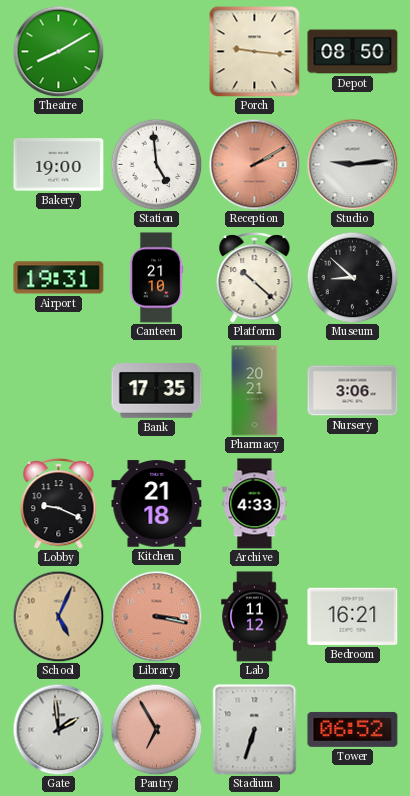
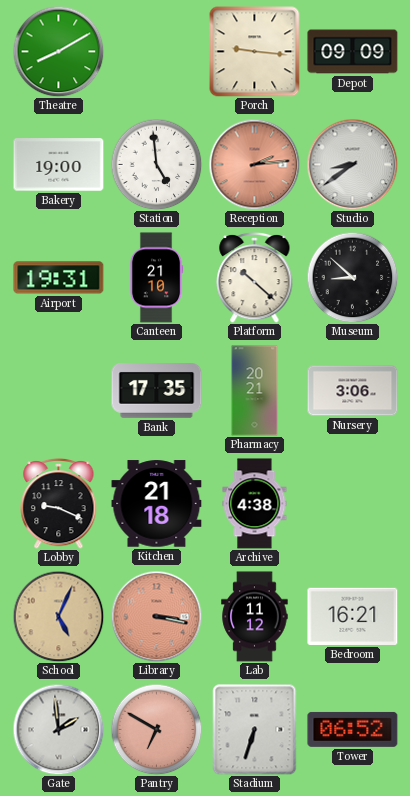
Depot: 08:50 -> 09:09
Reception: 2:10 -> 2:14
Studio: 9:14 -> 8:39
Archive: 4:33 -> 4:38
Pantry: 6:55 -> 6:50
